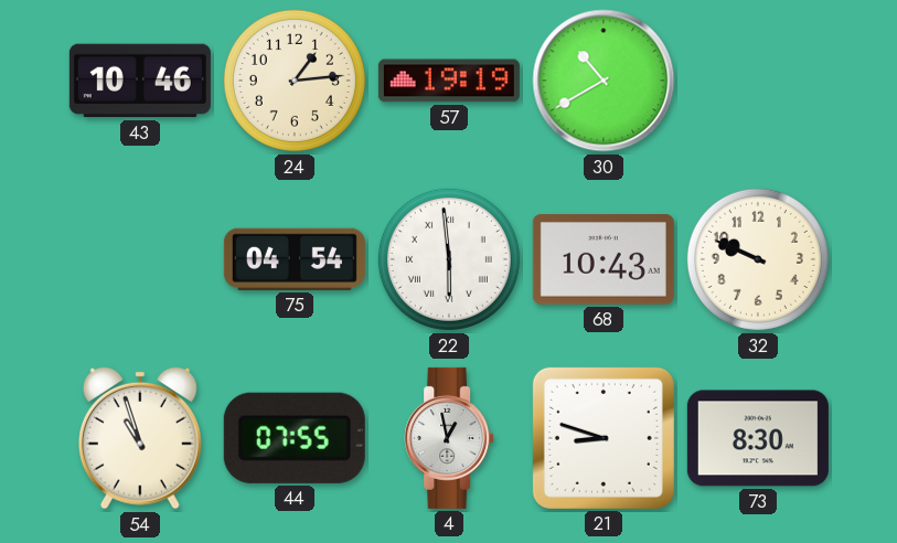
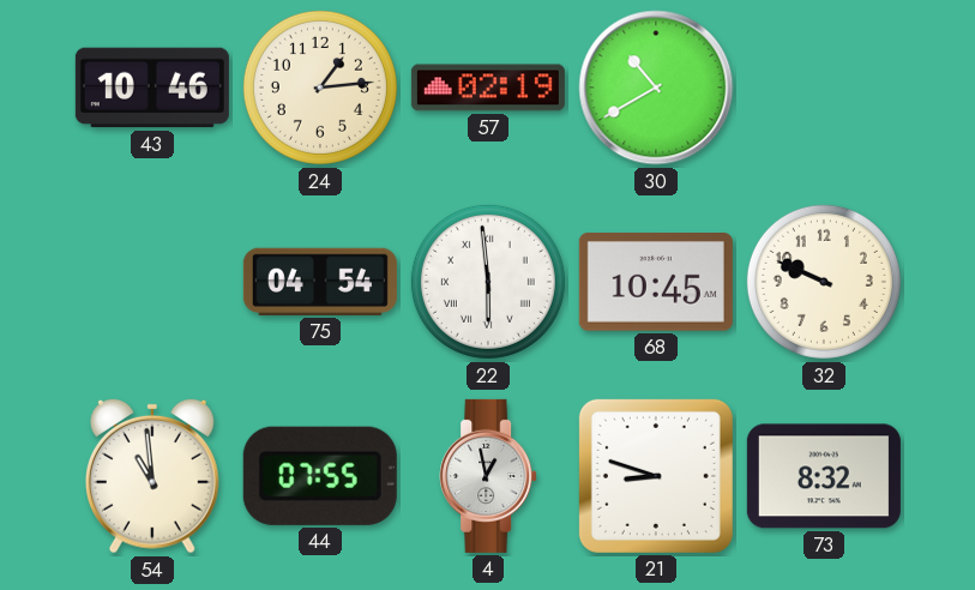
57: 19:19 -> 02:19
68: 10:43 -> 10:45
54: 10:57 -> 10:59
73: 8:30 -> 8:32
